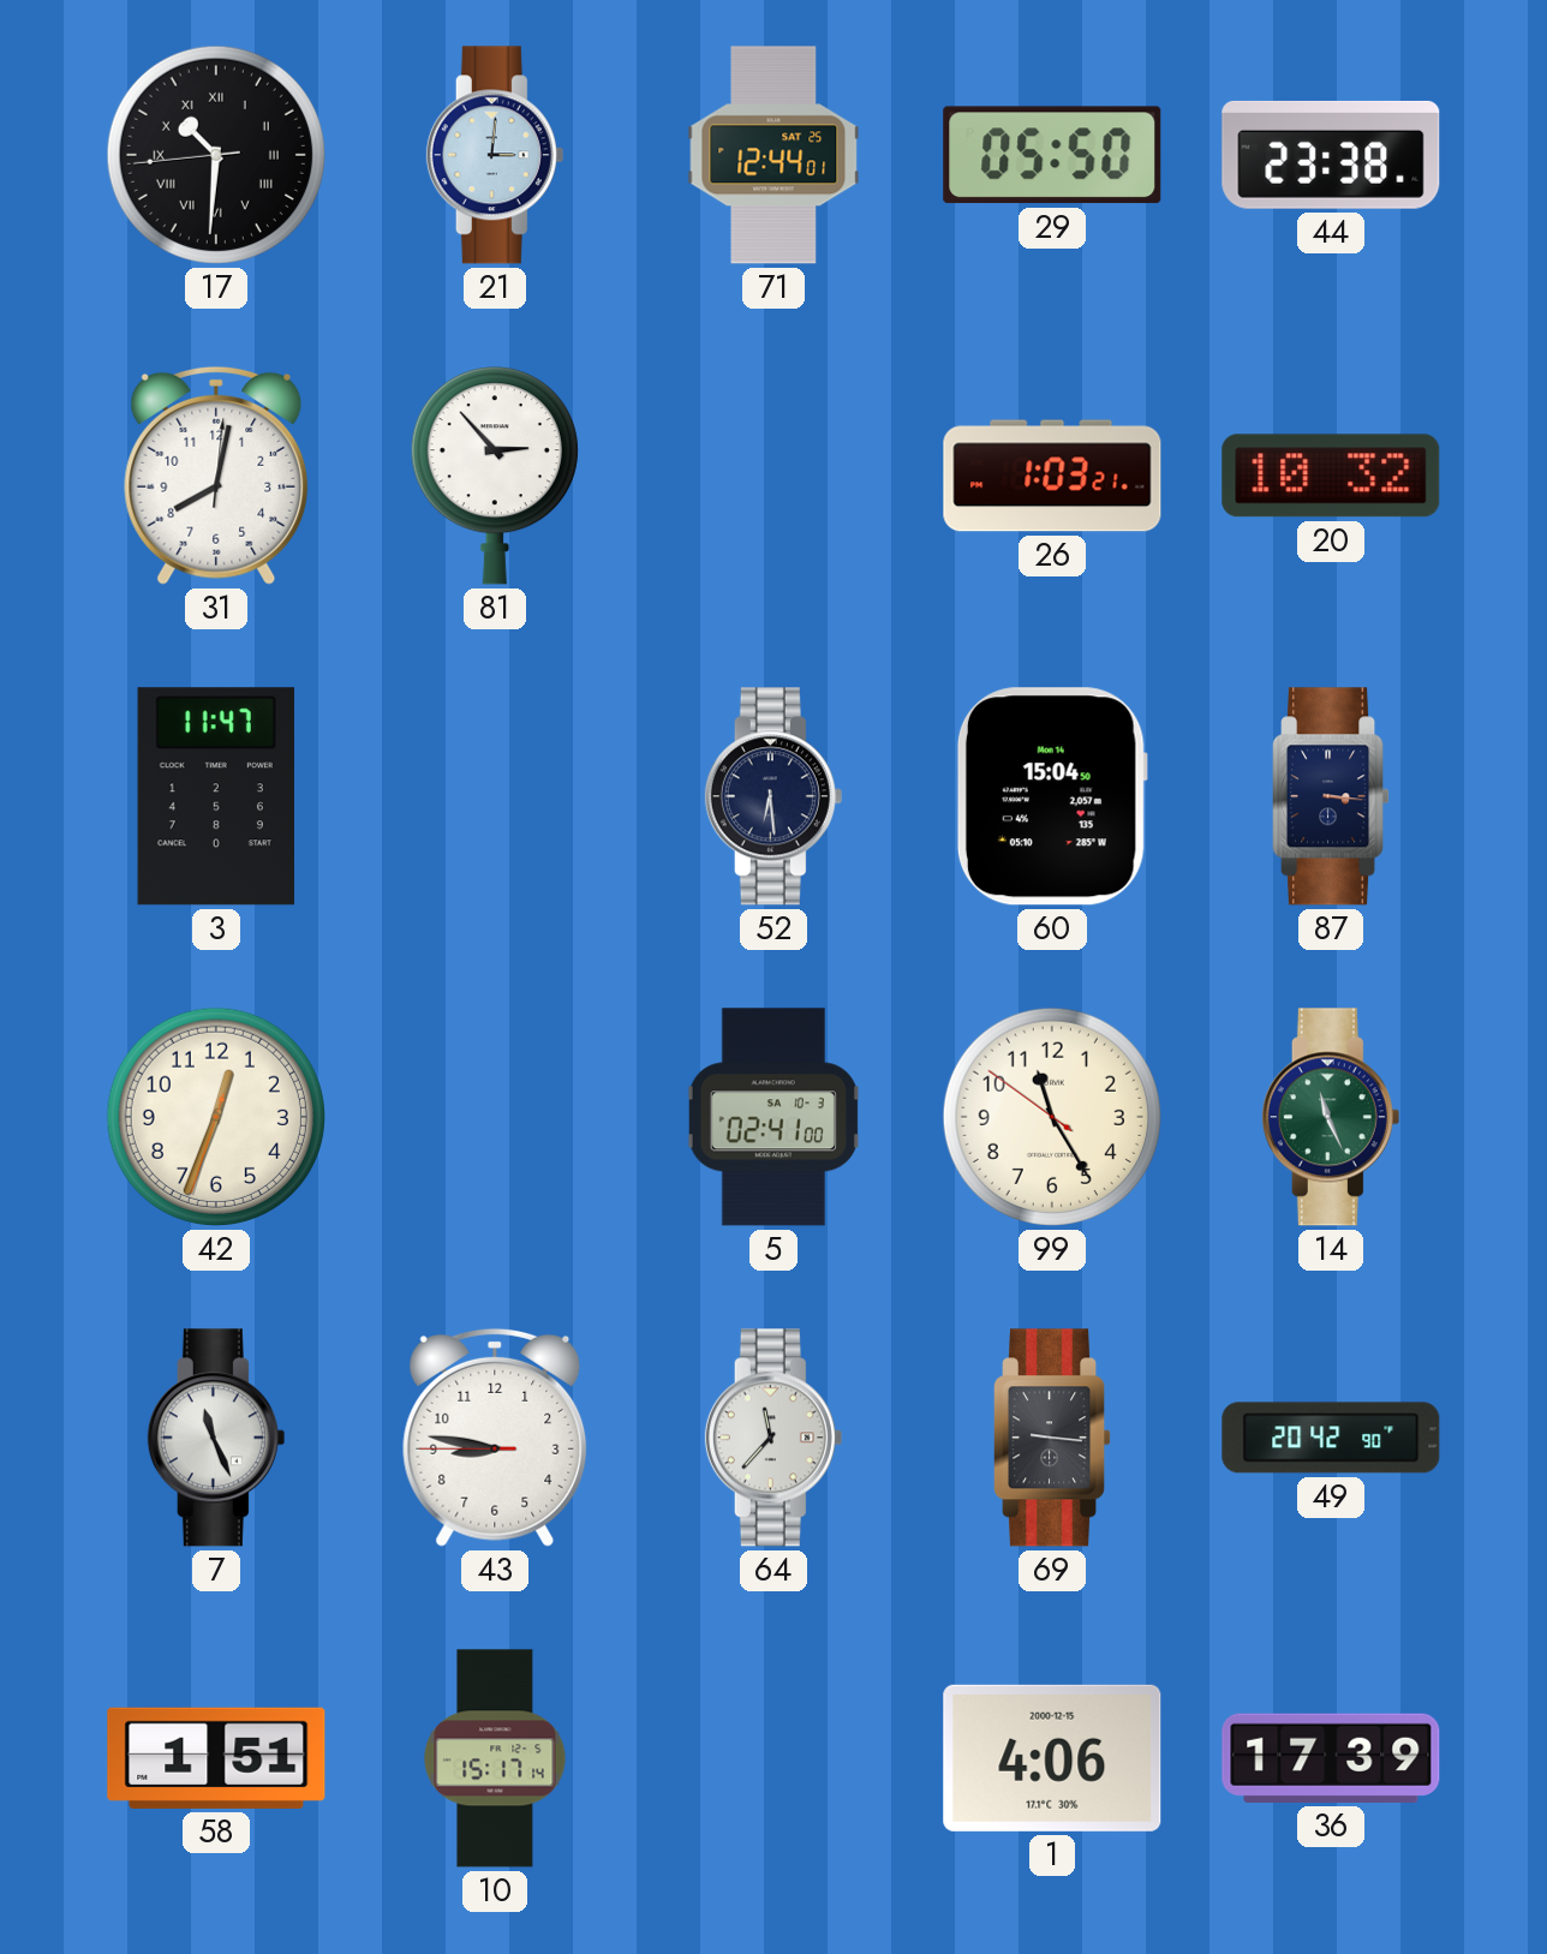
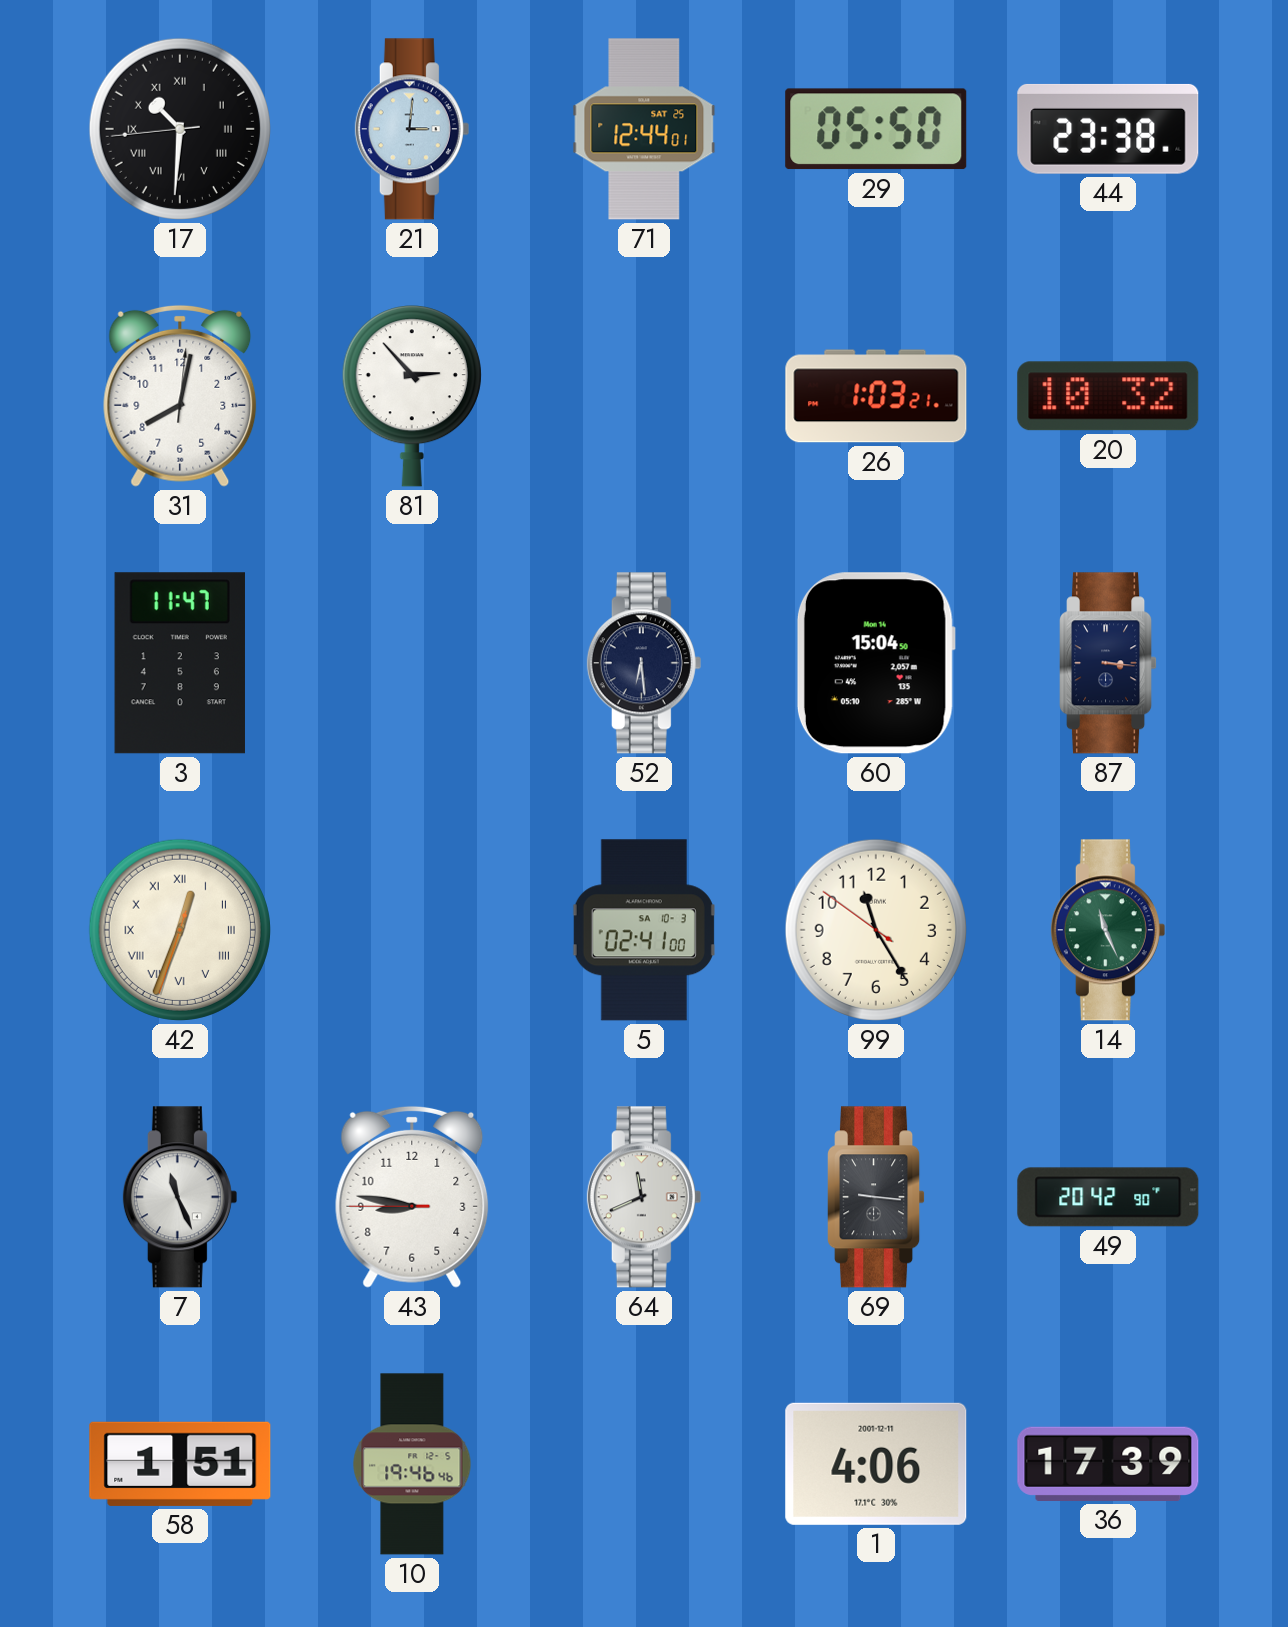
42 numerals: Arabic -> Roman
64: 11:37 -> 11:41
10: 15:17 -> 19:46
1 date: 2000-12-15 -> 2001-12-11
